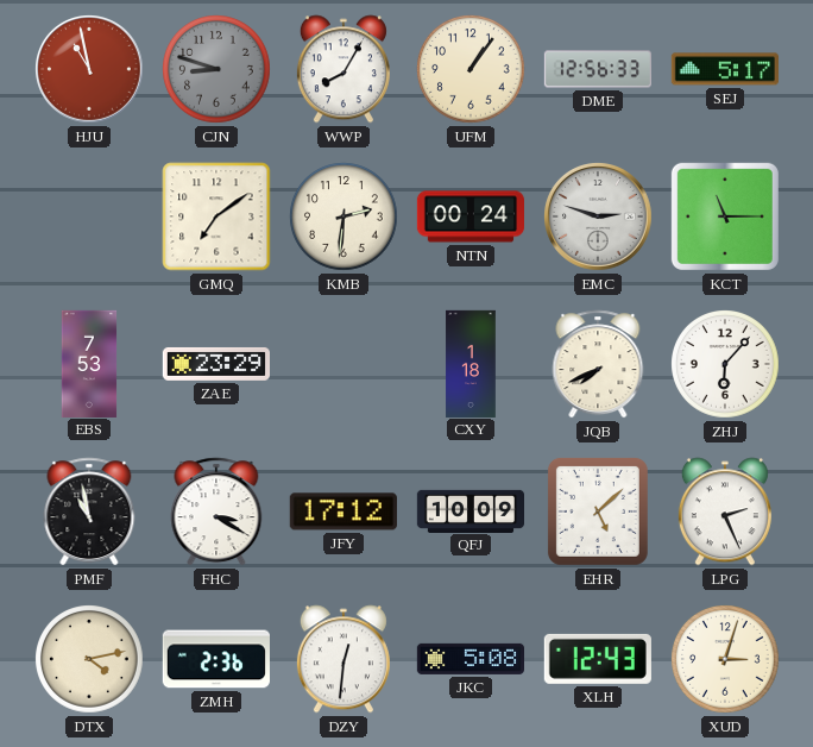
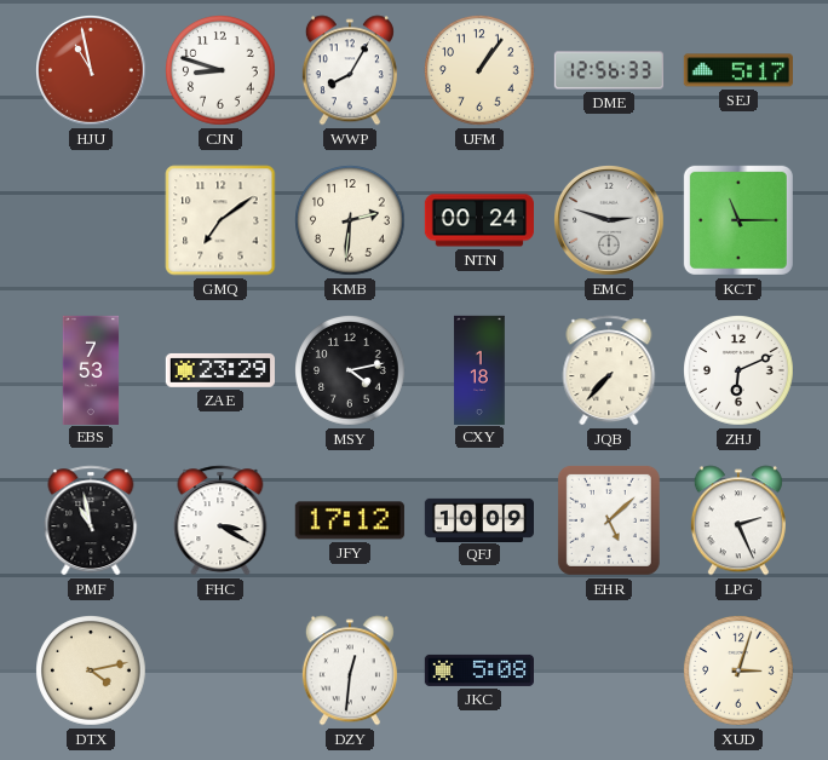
CJN dial: grey -> white
MSY: none -> 4:13
JQB: 7:41 -> 7:37
ZHJ: 6:07 -> 6:11
ZMH: 2:36 -> none
XLH: 12:43 -> none
